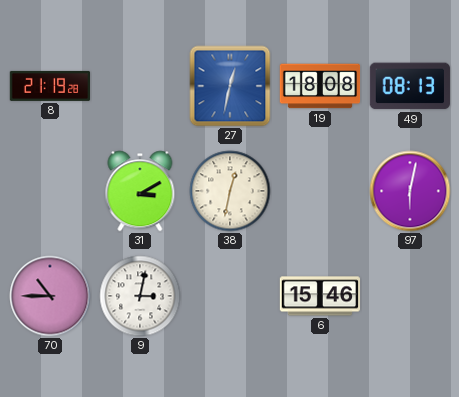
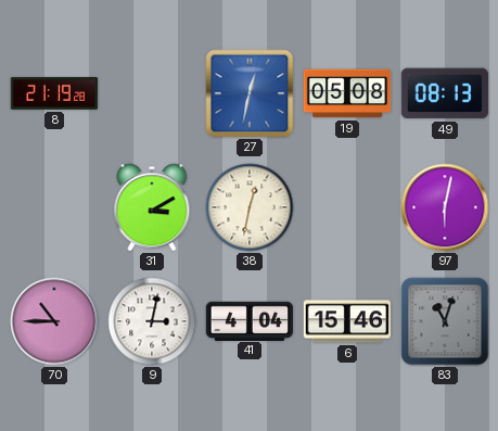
19: 18:08 -> 05:08
41: none -> 4:04
83: none -> 11:03
